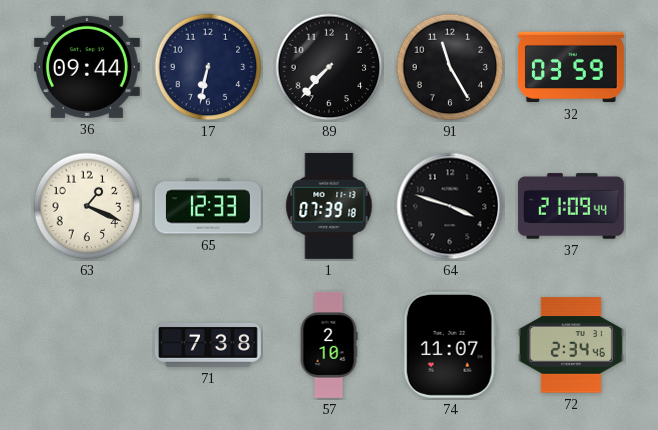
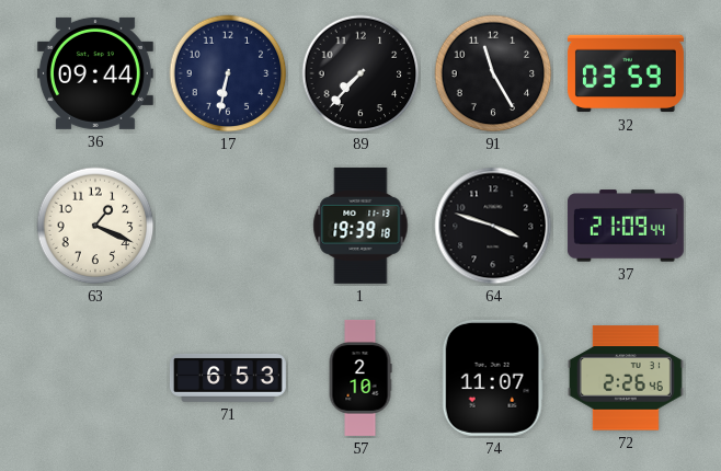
65: 12:33 -> none
1: 07:39 -> 19:39
71: 7:38 -> 6:53
72: 2:34 -> 2:26
